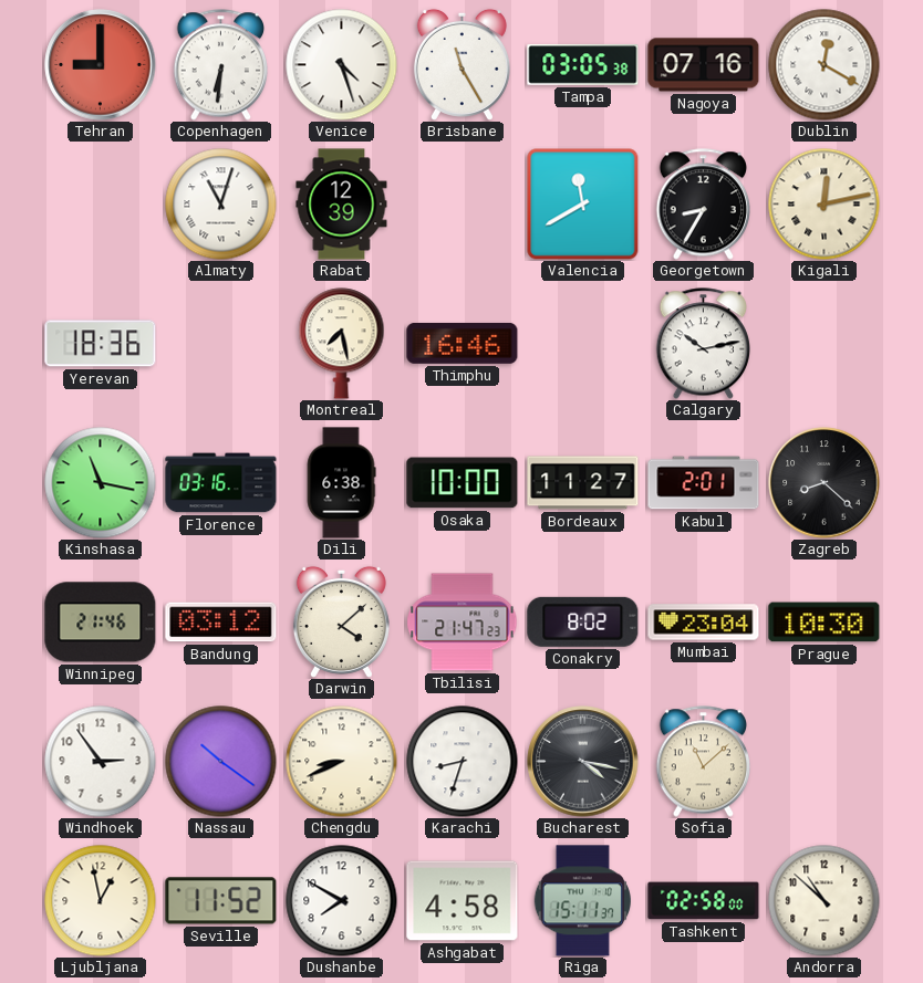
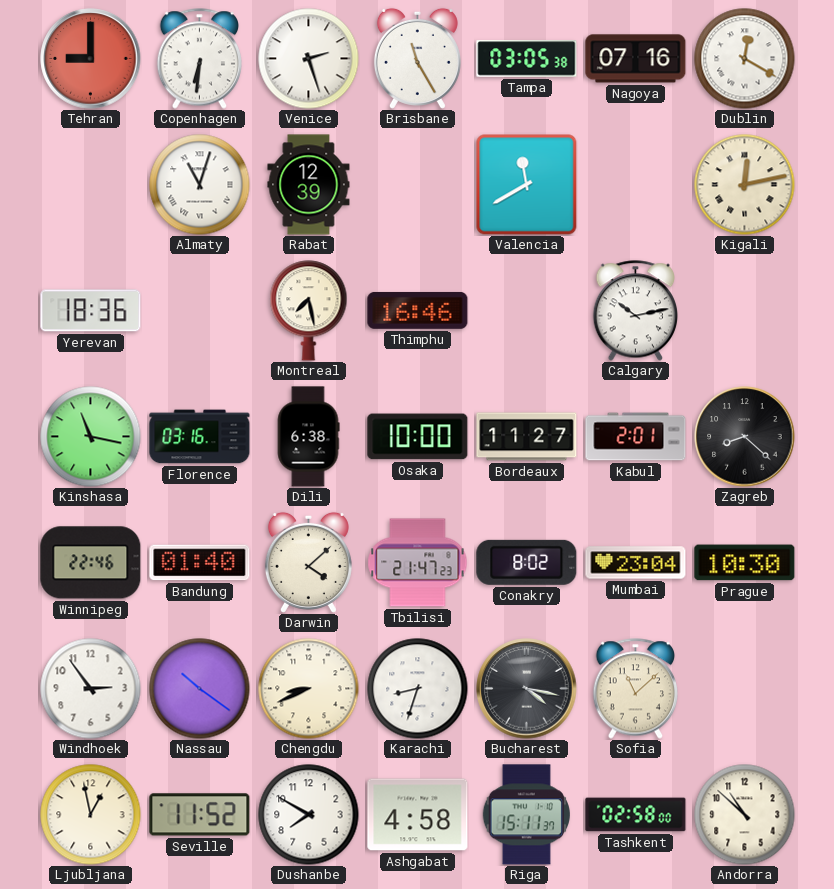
Venice: 4:27 -> 2:27
Georgetown: 8:35 -> none
Winnipeg: 21:46 -> 22:46
Bandung: 03:12 -> 01:40
